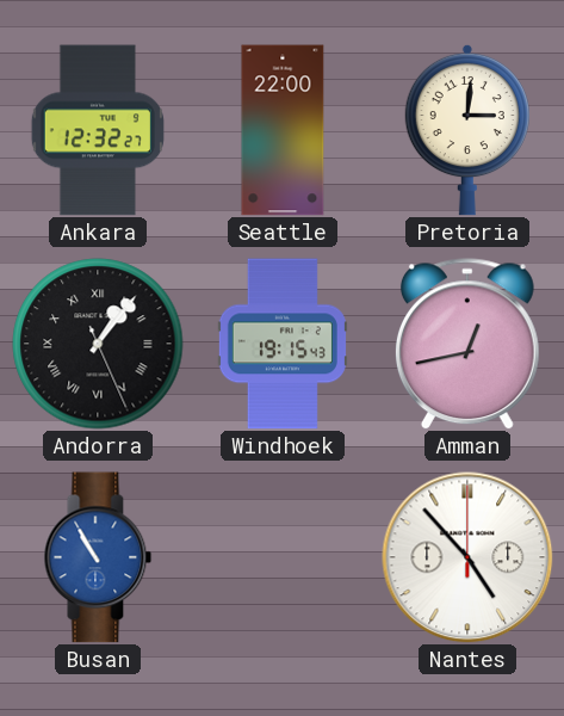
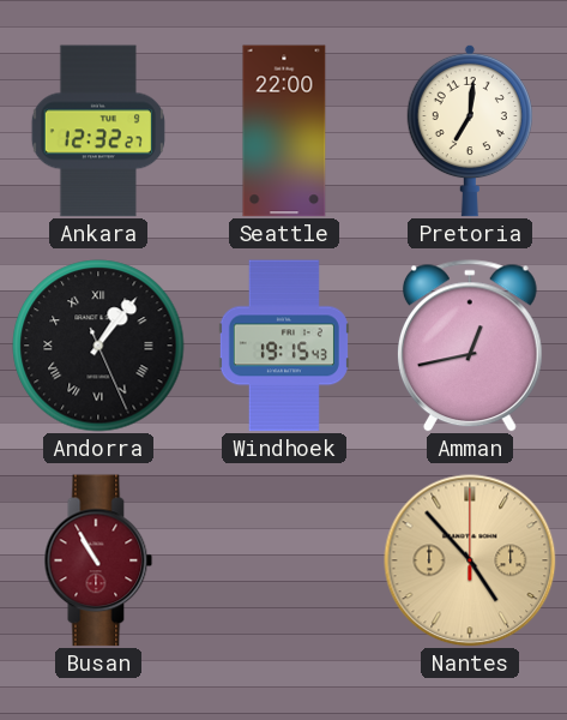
Pretoria: 3:01 -> 7:01
Busan dial: blue -> burgundy
Nantes dial: white -> champagne
